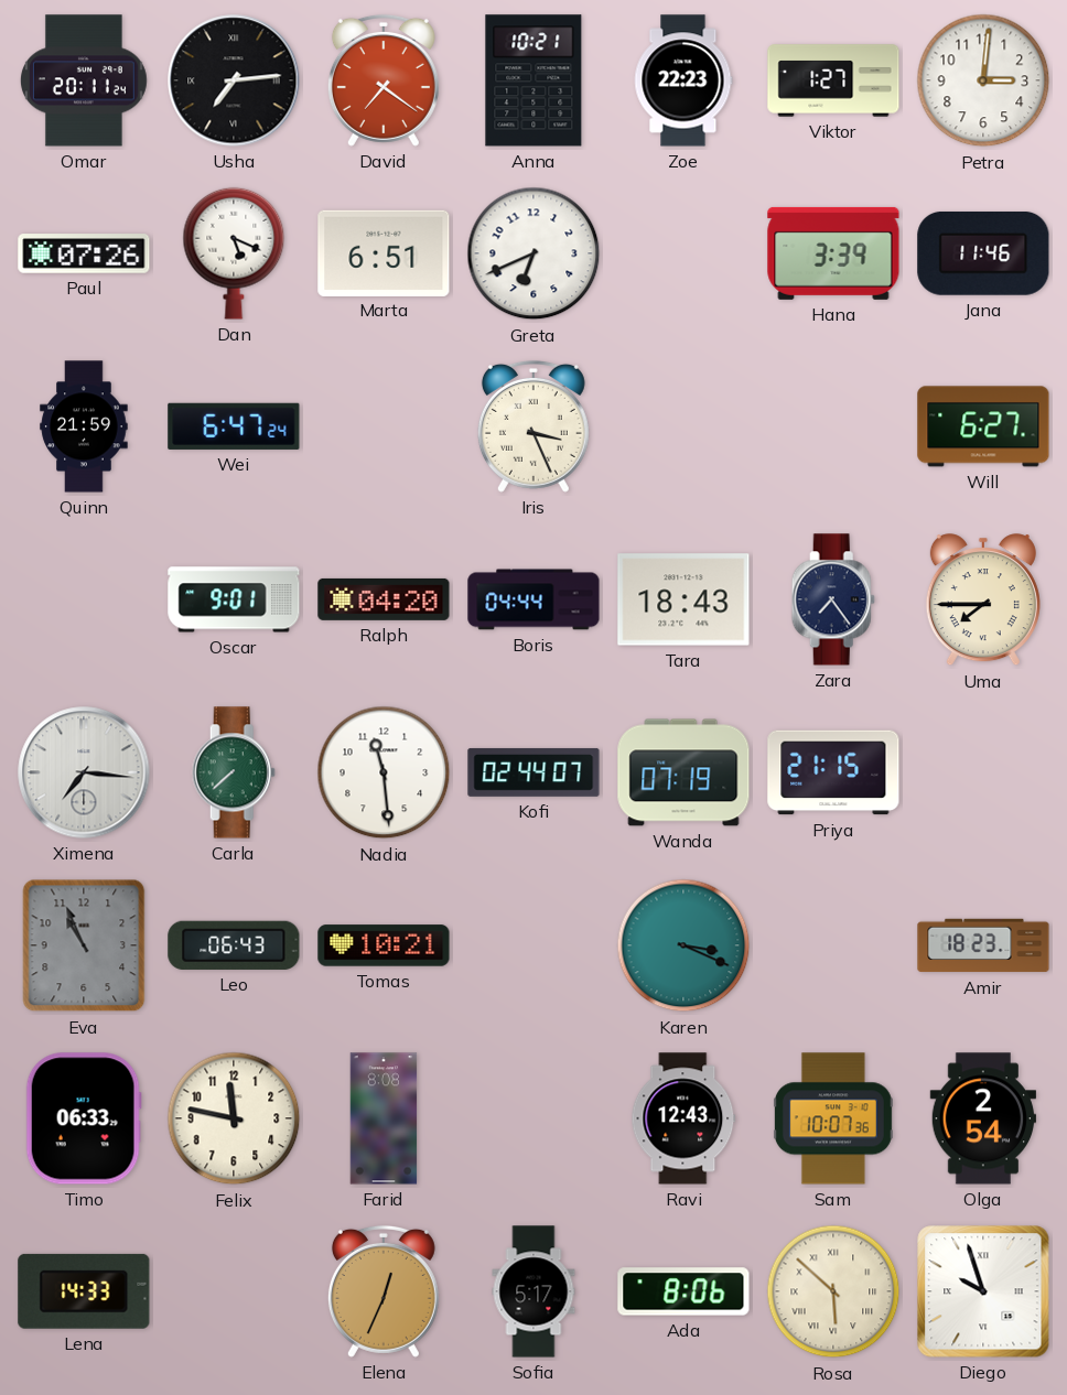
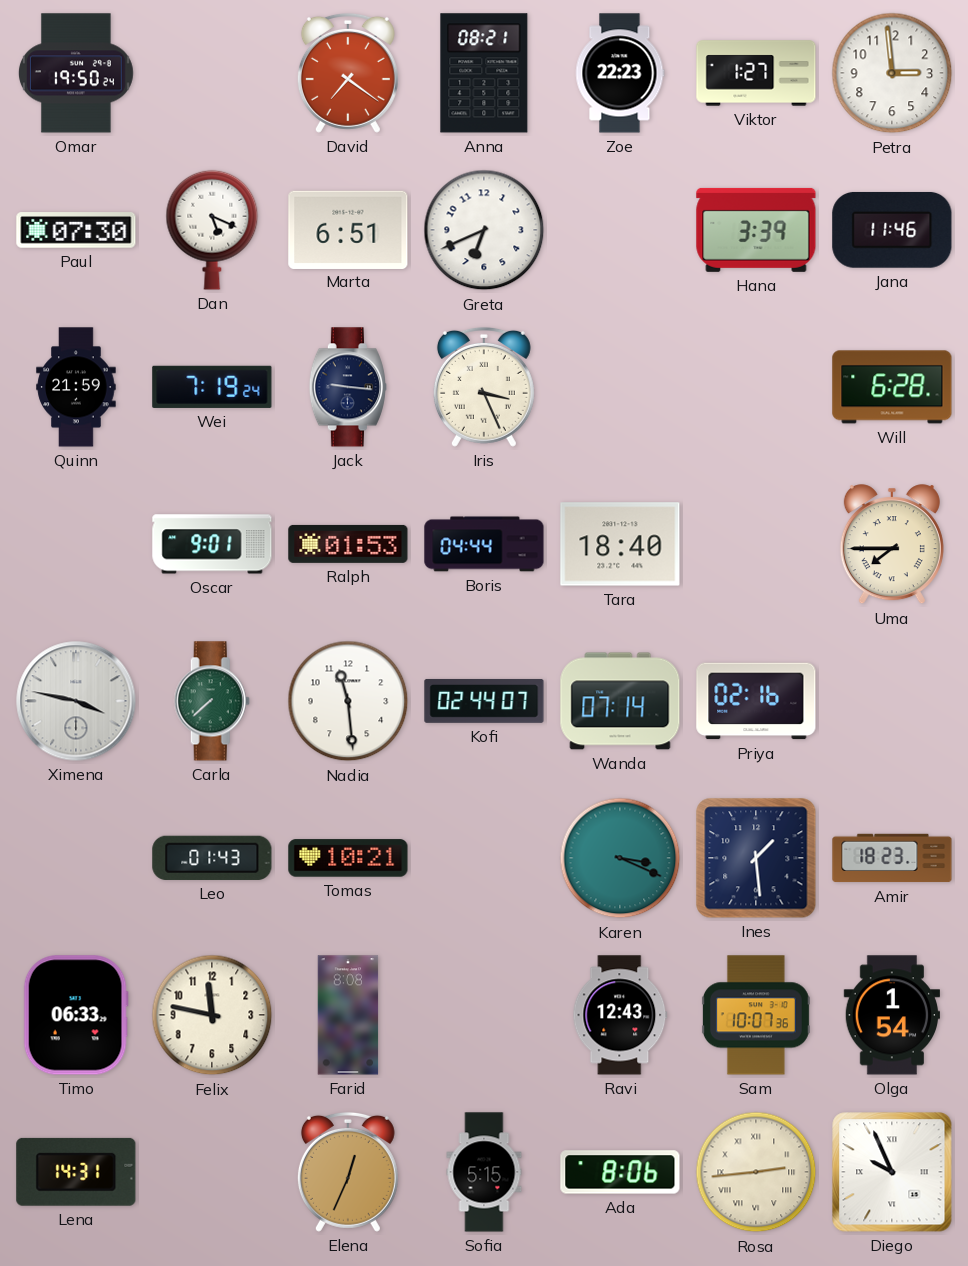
Omar: 20:11 -> 19:50
Usha: 7:14 -> none
Anna: 10:21 -> 08:21
Petra: 3:01 -> 2:59
Paul: 07:26 -> 07:30
Wei: 6:47 -> 7:19
Jack: none -> 9:16
Will: 6:27 -> 6:28
Ralph: 04:20 -> 01:53
Tara: 18:43 -> 18:40
Zara: 7:24 -> none
Ximena: 7:16 -> 3:47
Wanda: 07:19 -> 07:14
Priya: 21:15 -> 02:16
Eva: 10:56 -> none
Leo: 06:43 -> 01:43
Ines: none -> 1:29
Olga: 2:54 -> 1:54
Lena: 14:33 -> 14:31
Sofia: 5:17 -> 5:15
Rosa: 5:52 -> 2:44
Diego: 9:57 -> 9:56
